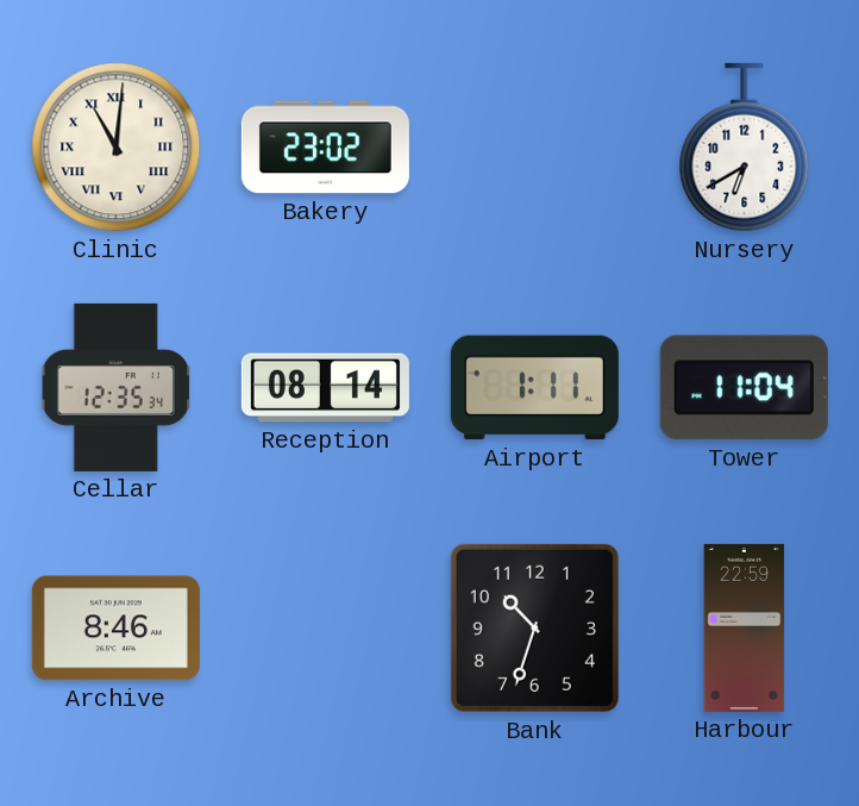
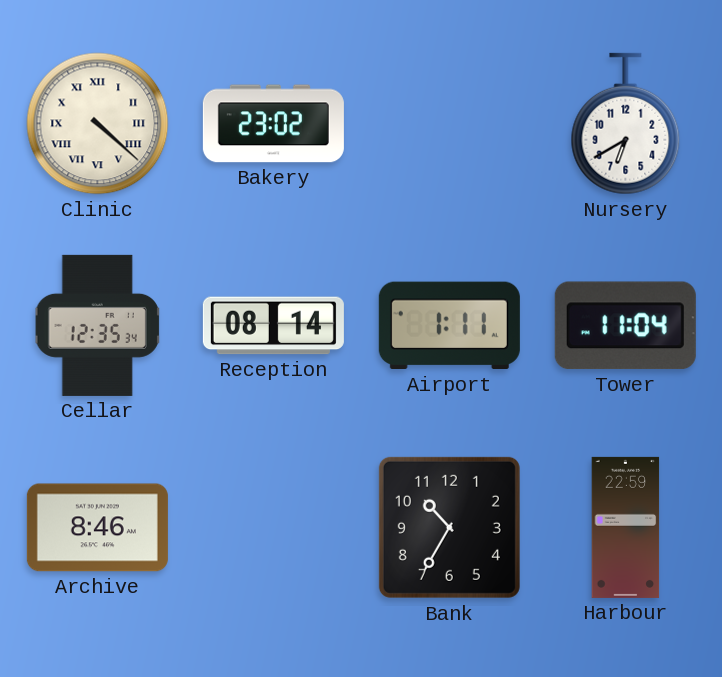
Clinic: 11:01 -> 4:22
Bank: 10:33 -> 10:35
